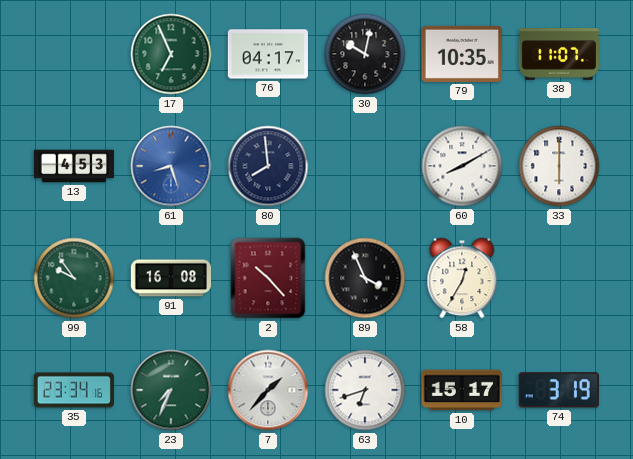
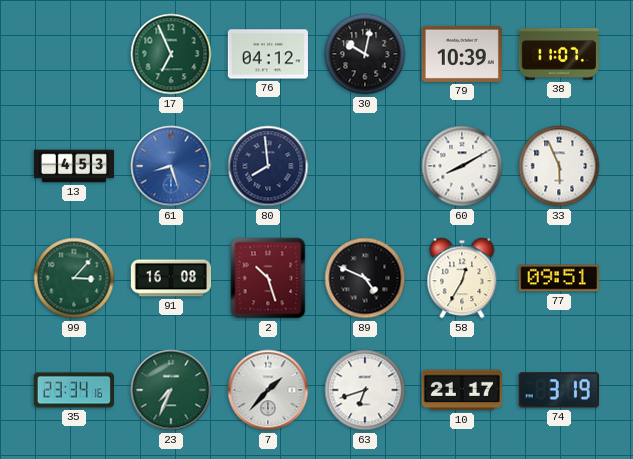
76: 04:17 -> 04:12
79: 10:35 -> 10:39
33: 6:00 -> 5:56
99: 9:54 -> 3:07
2: 10:23 -> 10:27
89: 3:56 -> 4:49
77: none -> 09:51
10: 15:17 -> 21:17
